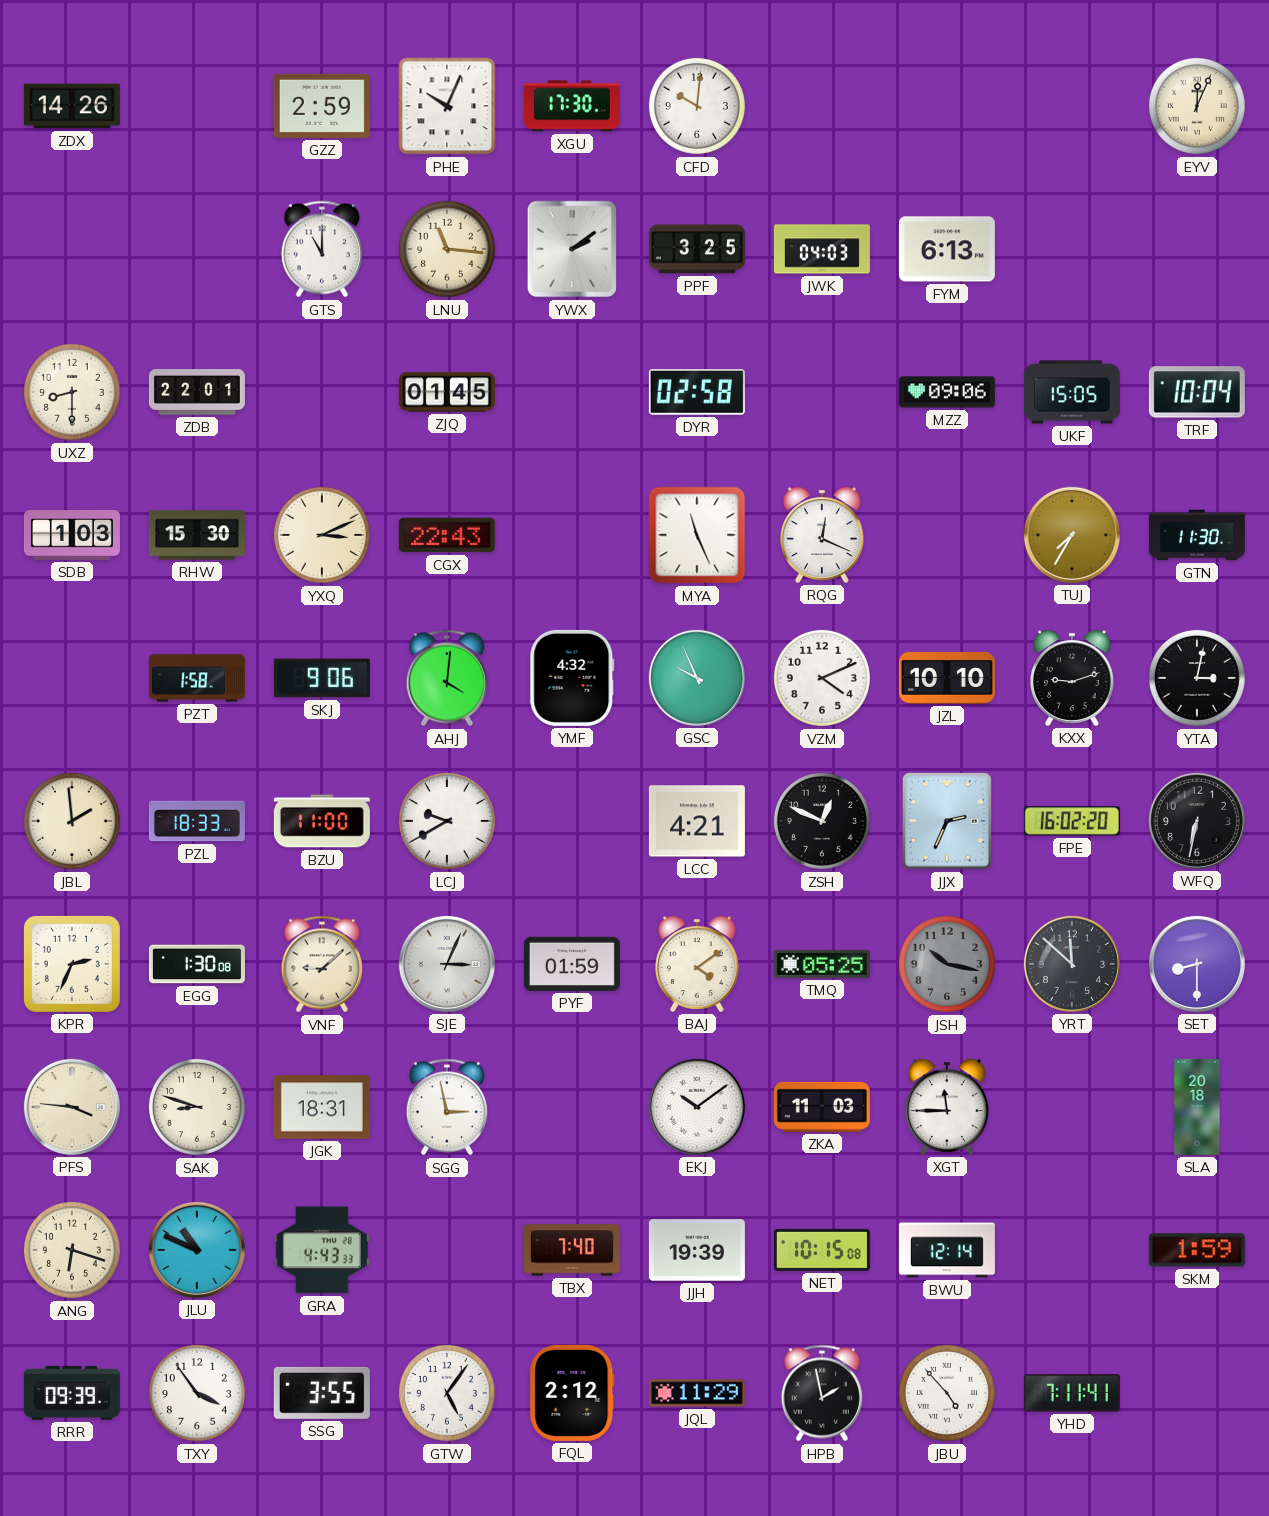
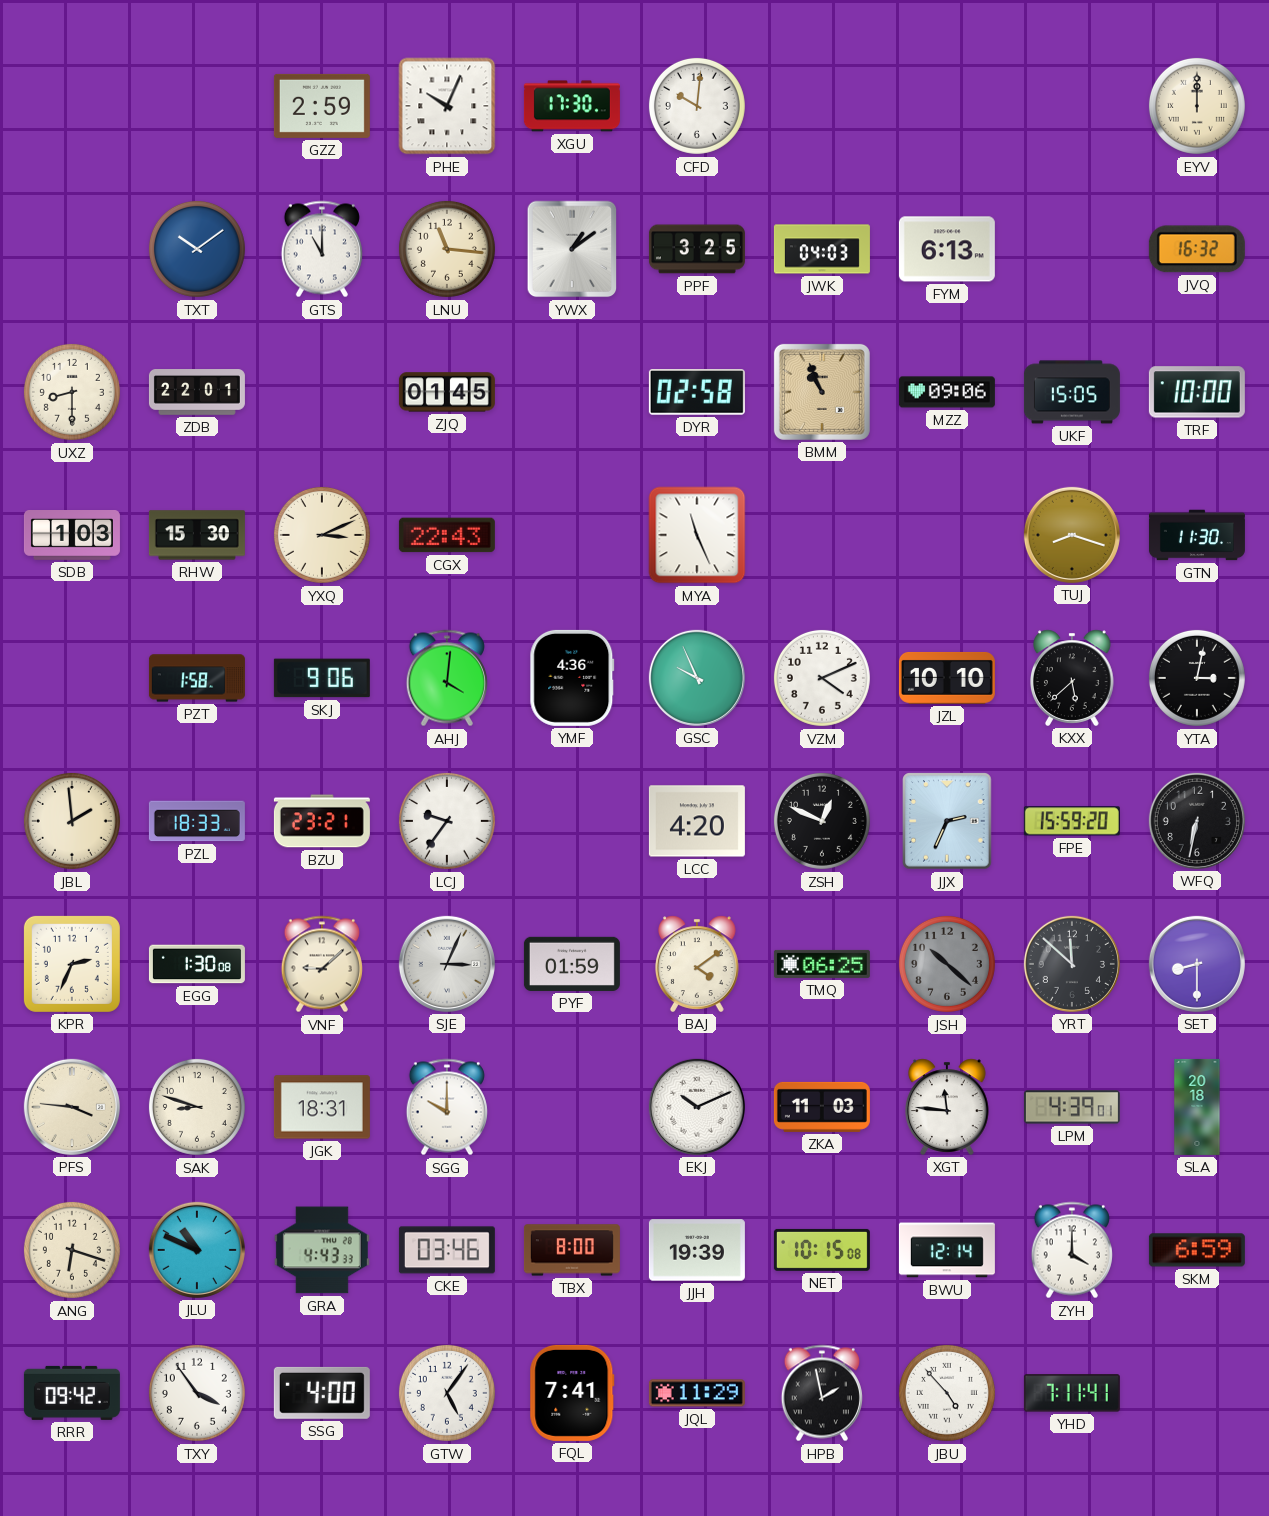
ZDX: 14:26 -> none
EYV: 12:04 -> 12:00
TXT: none -> 10:09
YWX: 2:09 -> 1:09
JVQ: none -> 16:32
BMM: none -> 10:56
TRF: 10:04 -> 10:00
RQG: 12:19 -> none
TUJ: 7:35 -> 8:18
YMF: 4:32 -> 4:36
KXX: 9:12 -> 5:38
BZU: 11:00 -> 23:21
LCJ: 9:40 -> 9:36
LCC: 4:21 -> 4:20
FPE: 16:02 -> 15:59
TMQ: 05:25 -> 06:25
JSH: 10:17 -> 10:22
SGG: 2:58 -> 10:00
EKJ: 10:09 -> 10:11
XGT: 11:45 -> 11:46
LPM: none -> 4:39
CKE: none -> 03:46
TBX: 7:40 -> 8:00
ZYH: none -> 4:00
SKM: 1:59 -> 6:59
RRR: 09:39 -> 09:42
SSG: 3:55 -> 4:00
FQL: 2:12 -> 7:41
